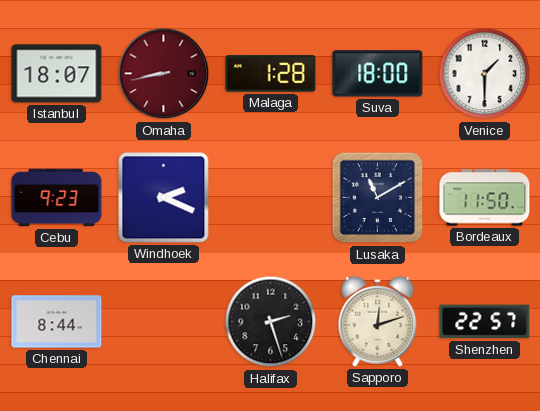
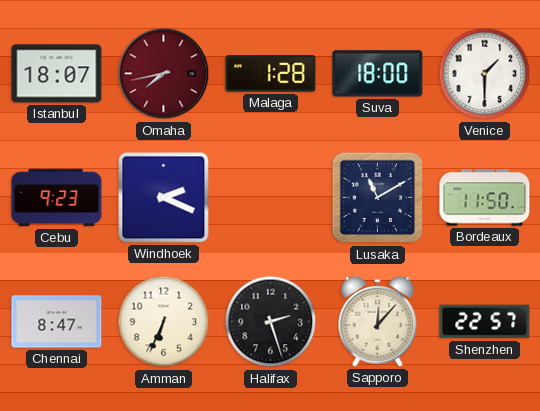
Omaha: 8:43 -> 7:43
Chennai: 8:44 -> 8:47
Amman: none -> 6:34
Sapporo: 12:12 -> 12:07
